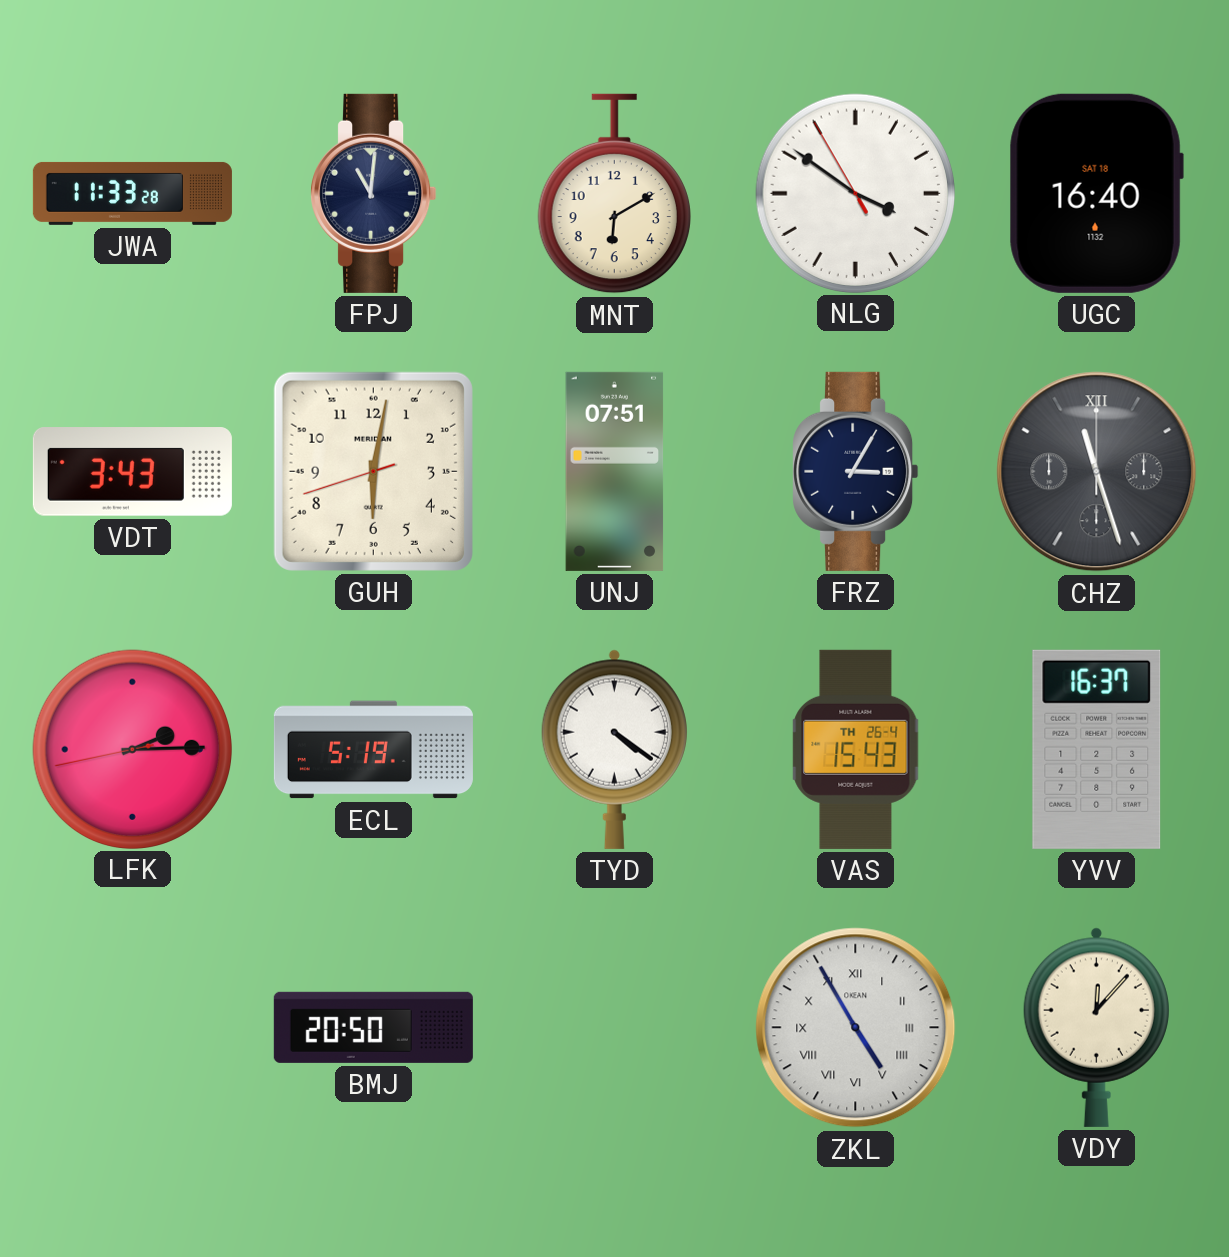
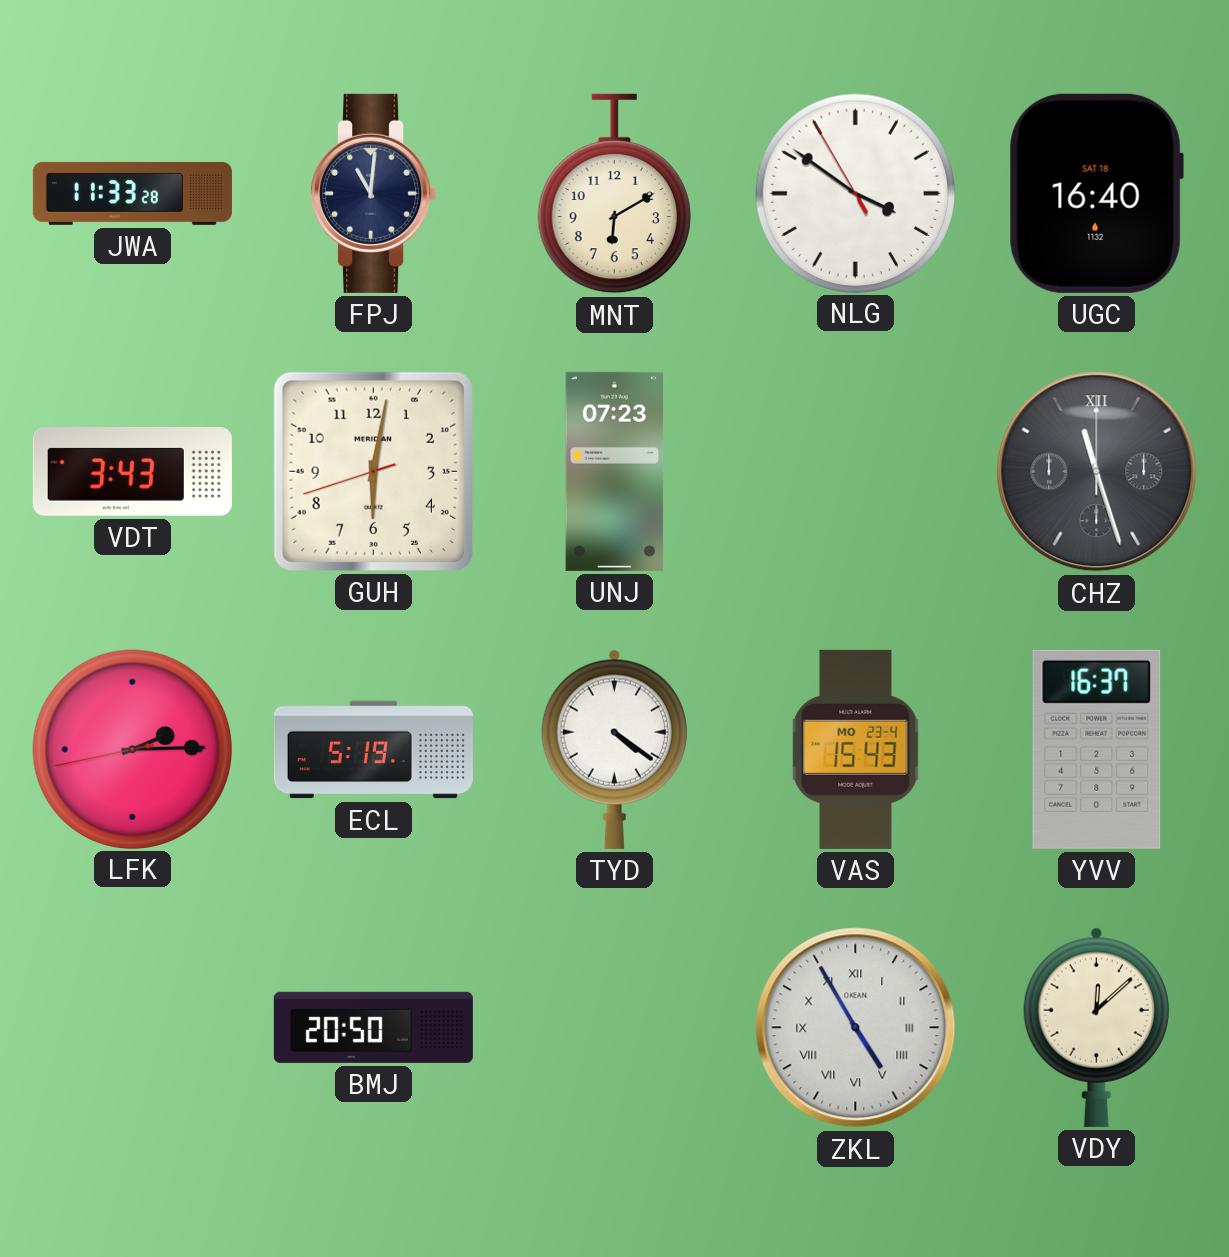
UNJ: 07:51 -> 07:23
FRZ: 3:05 -> none
VAS date: TH 26-4 -> MO 23-4
VDY: 12:07 -> 12:08
